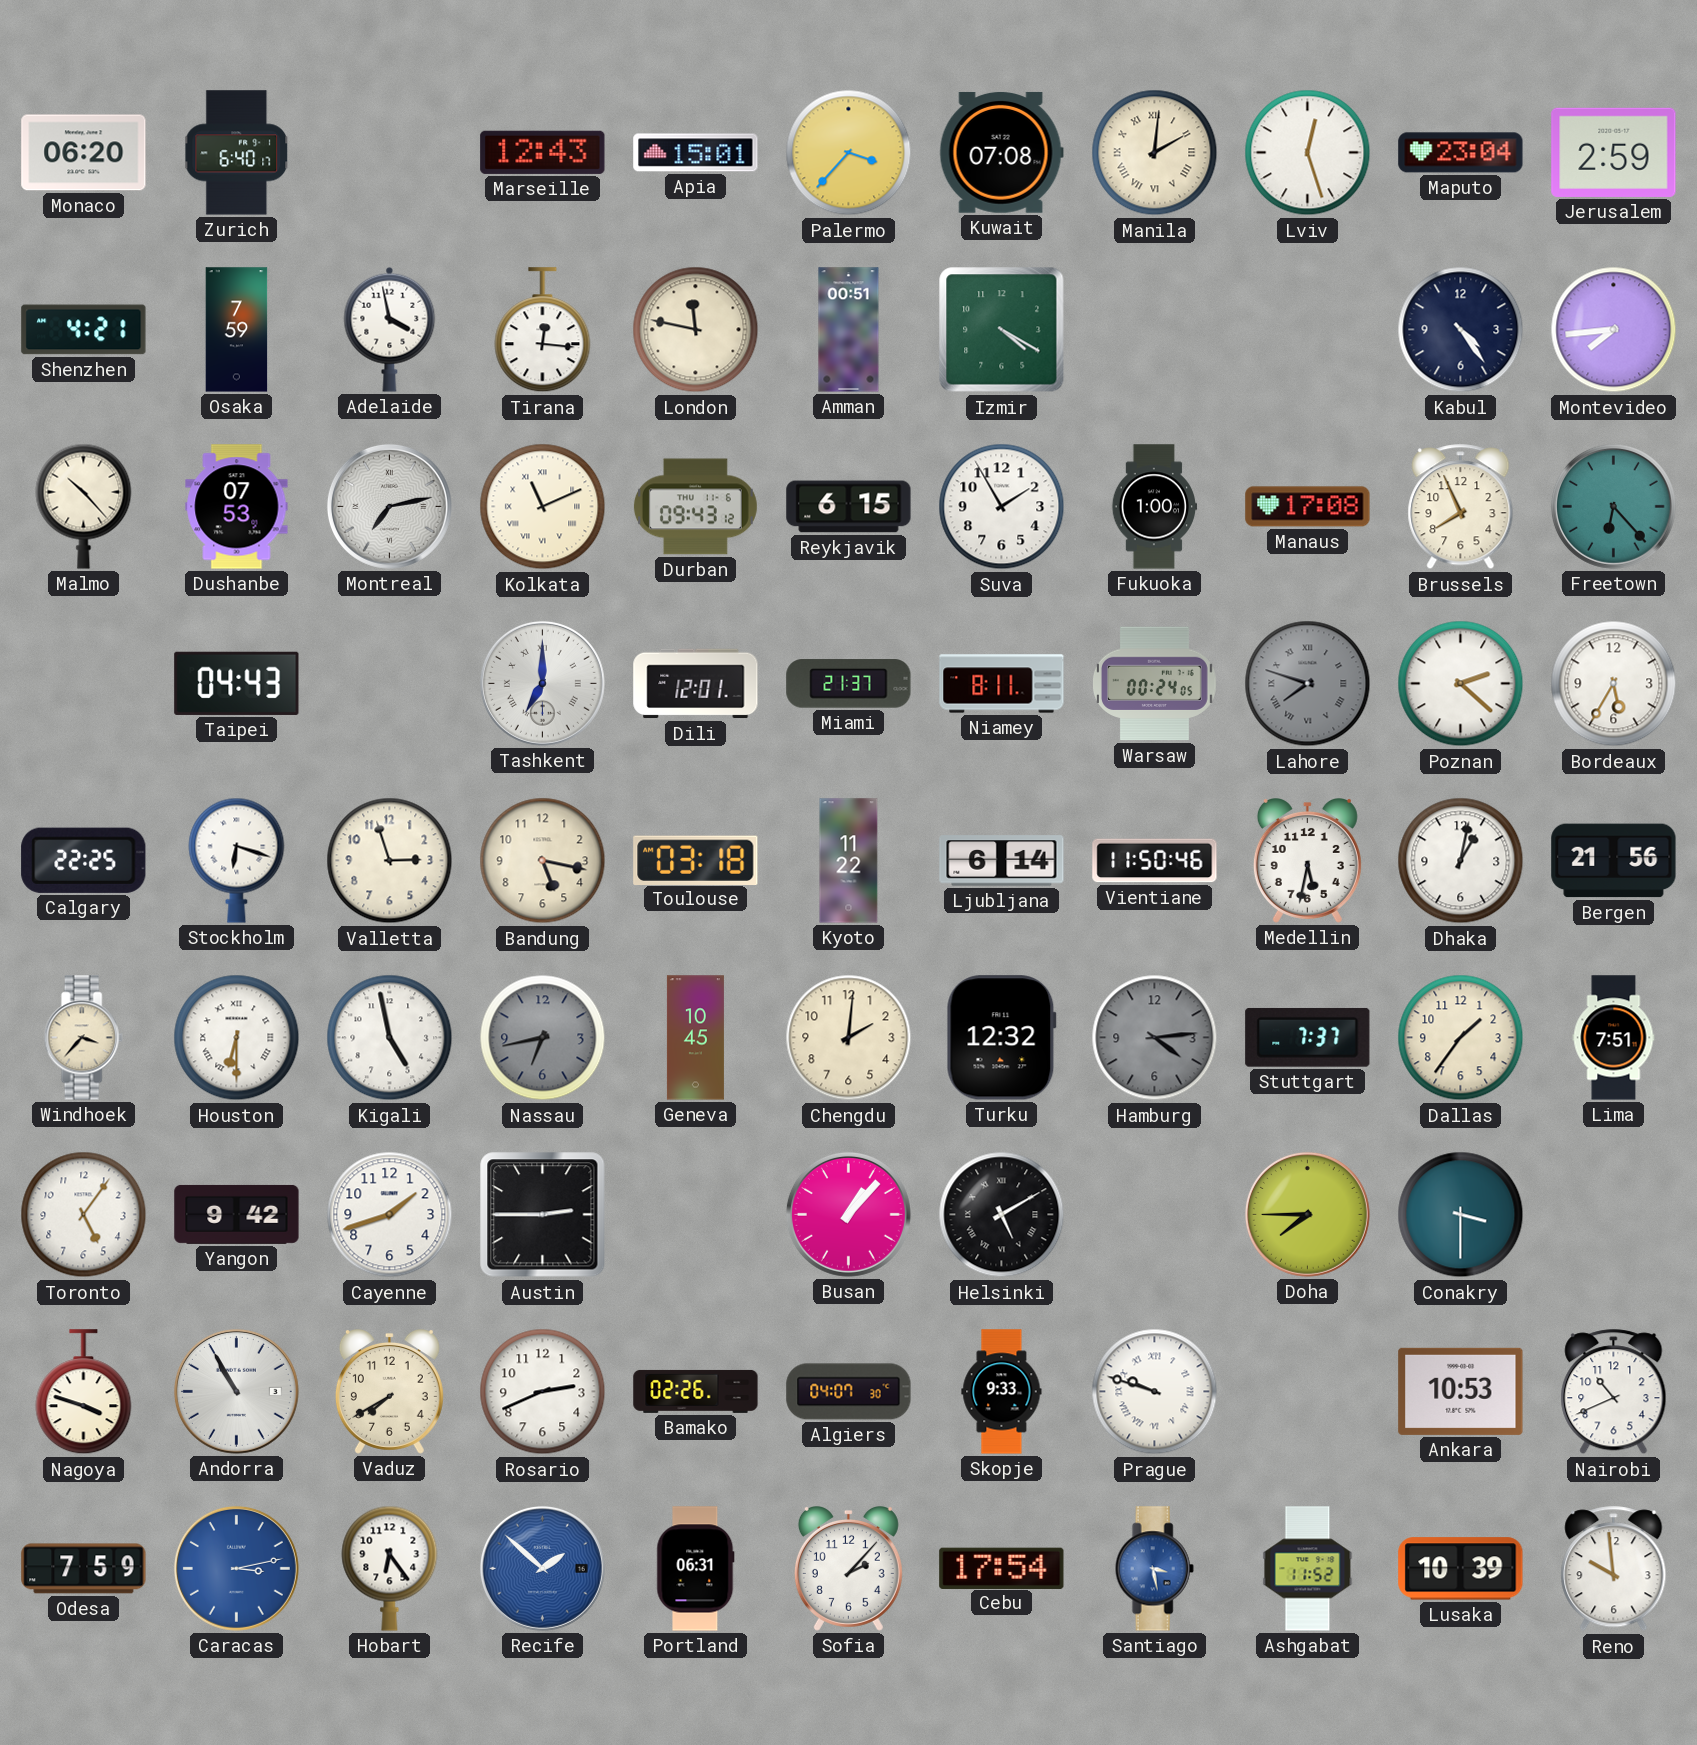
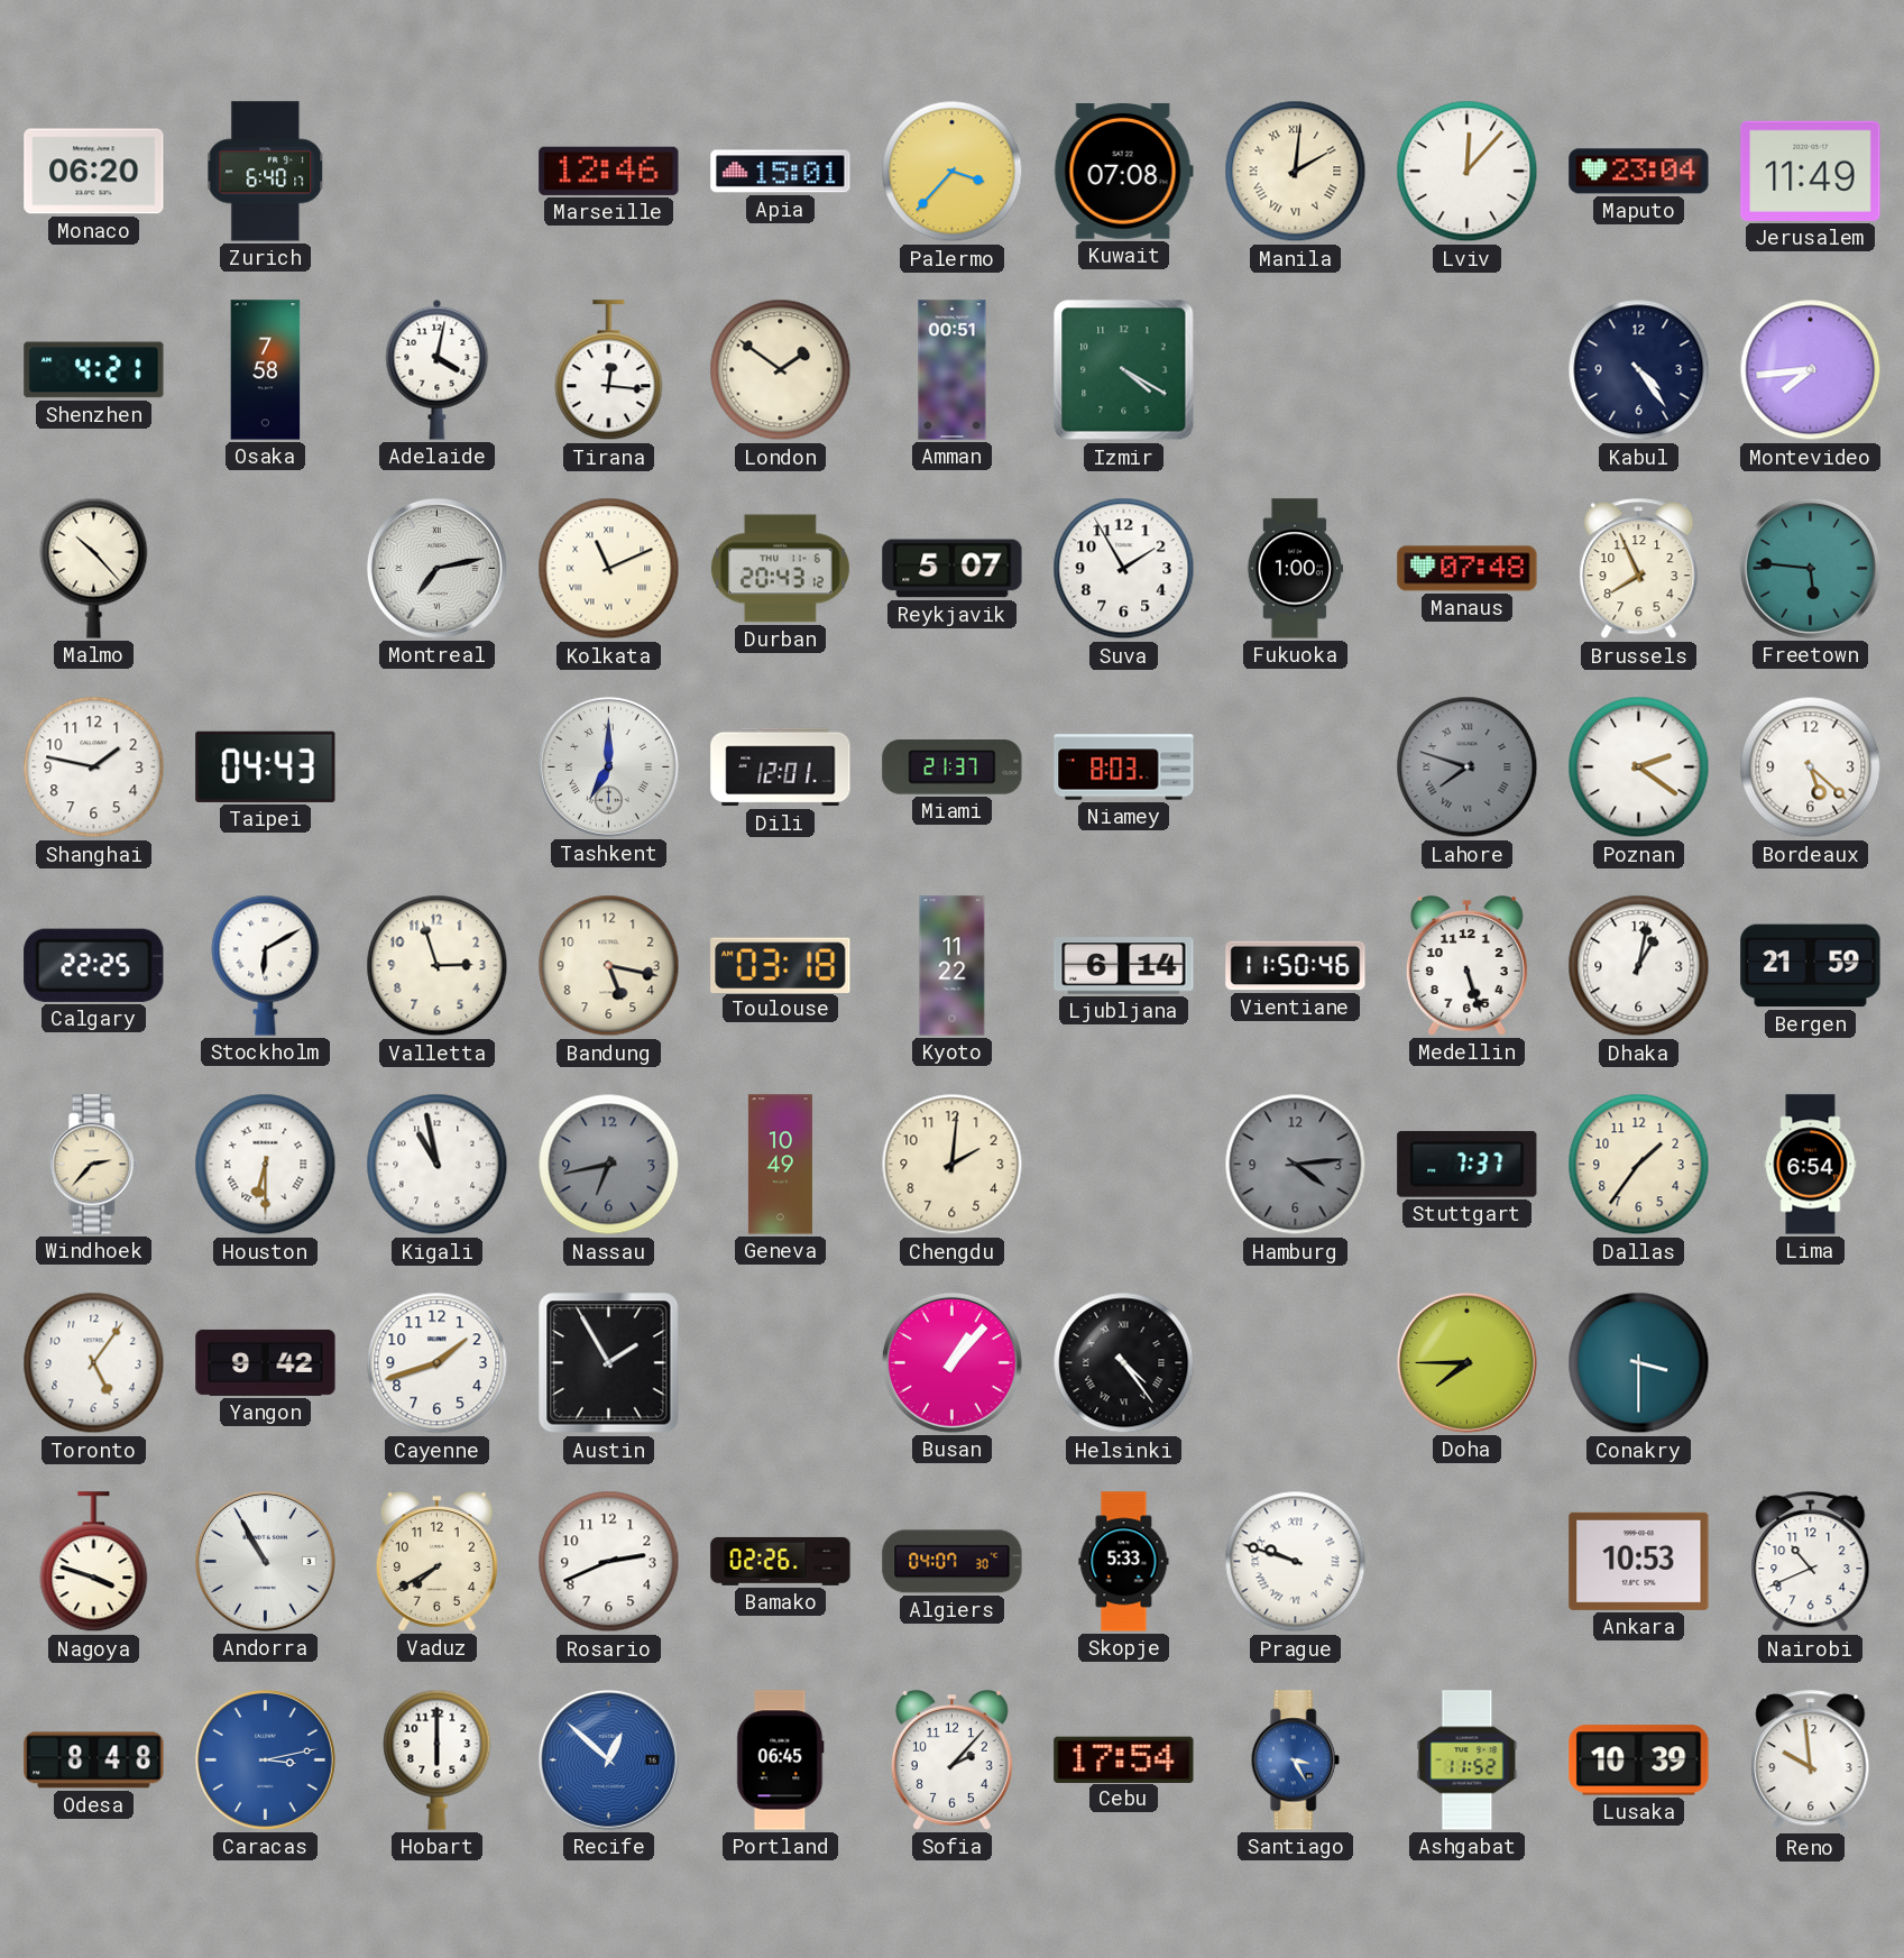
Marseille: 12:43 -> 12:46
Lviv: 12:27 -> 12:07
Jerusalem: 2:59 -> 11:49
Osaka: 7:59 -> 7:58
Adelaide: 3:58 -> 4:02
London: 11:47 -> 1:51
Dushanbe: 07:53 -> none
Durban: 09:43 -> 20:43
Reykjavik: 6:15 -> 5:07
Manaus: 17:08 -> 07:48
Freetown: 6:23 -> 5:46
Shanghai: none -> 1:47
Niamey: 8:11 -> 8:03
Warsaw: 00:24 -> none
Poznan: 2:22 -> 2:21
Bordeaux: 5:35 -> 5:22
Stockholm: 6:18 -> 6:10
Medellin: 5:32 -> 5:27
Bergen: 21:56 -> 21:59
Windhoek: 3:37 -> 2:37
Kigali: 4:58 -> 10:58
Geneva: 10:45 -> 10:49
Turku: 12:32 -> none
Lima: 7:51 -> 6:54
Austin: 2:45 -> 1:55
Helsinki: 5:10 -> 4:24
Skopje: 9:33 -> 5:33
Odesa: 7:59 -> 8:48
Hobart: 6:24 -> 6:00
Recife: 1:52 -> 12:52
Portland: 06:31 -> 06:45
Santiago: 3:28 -> 3:25
